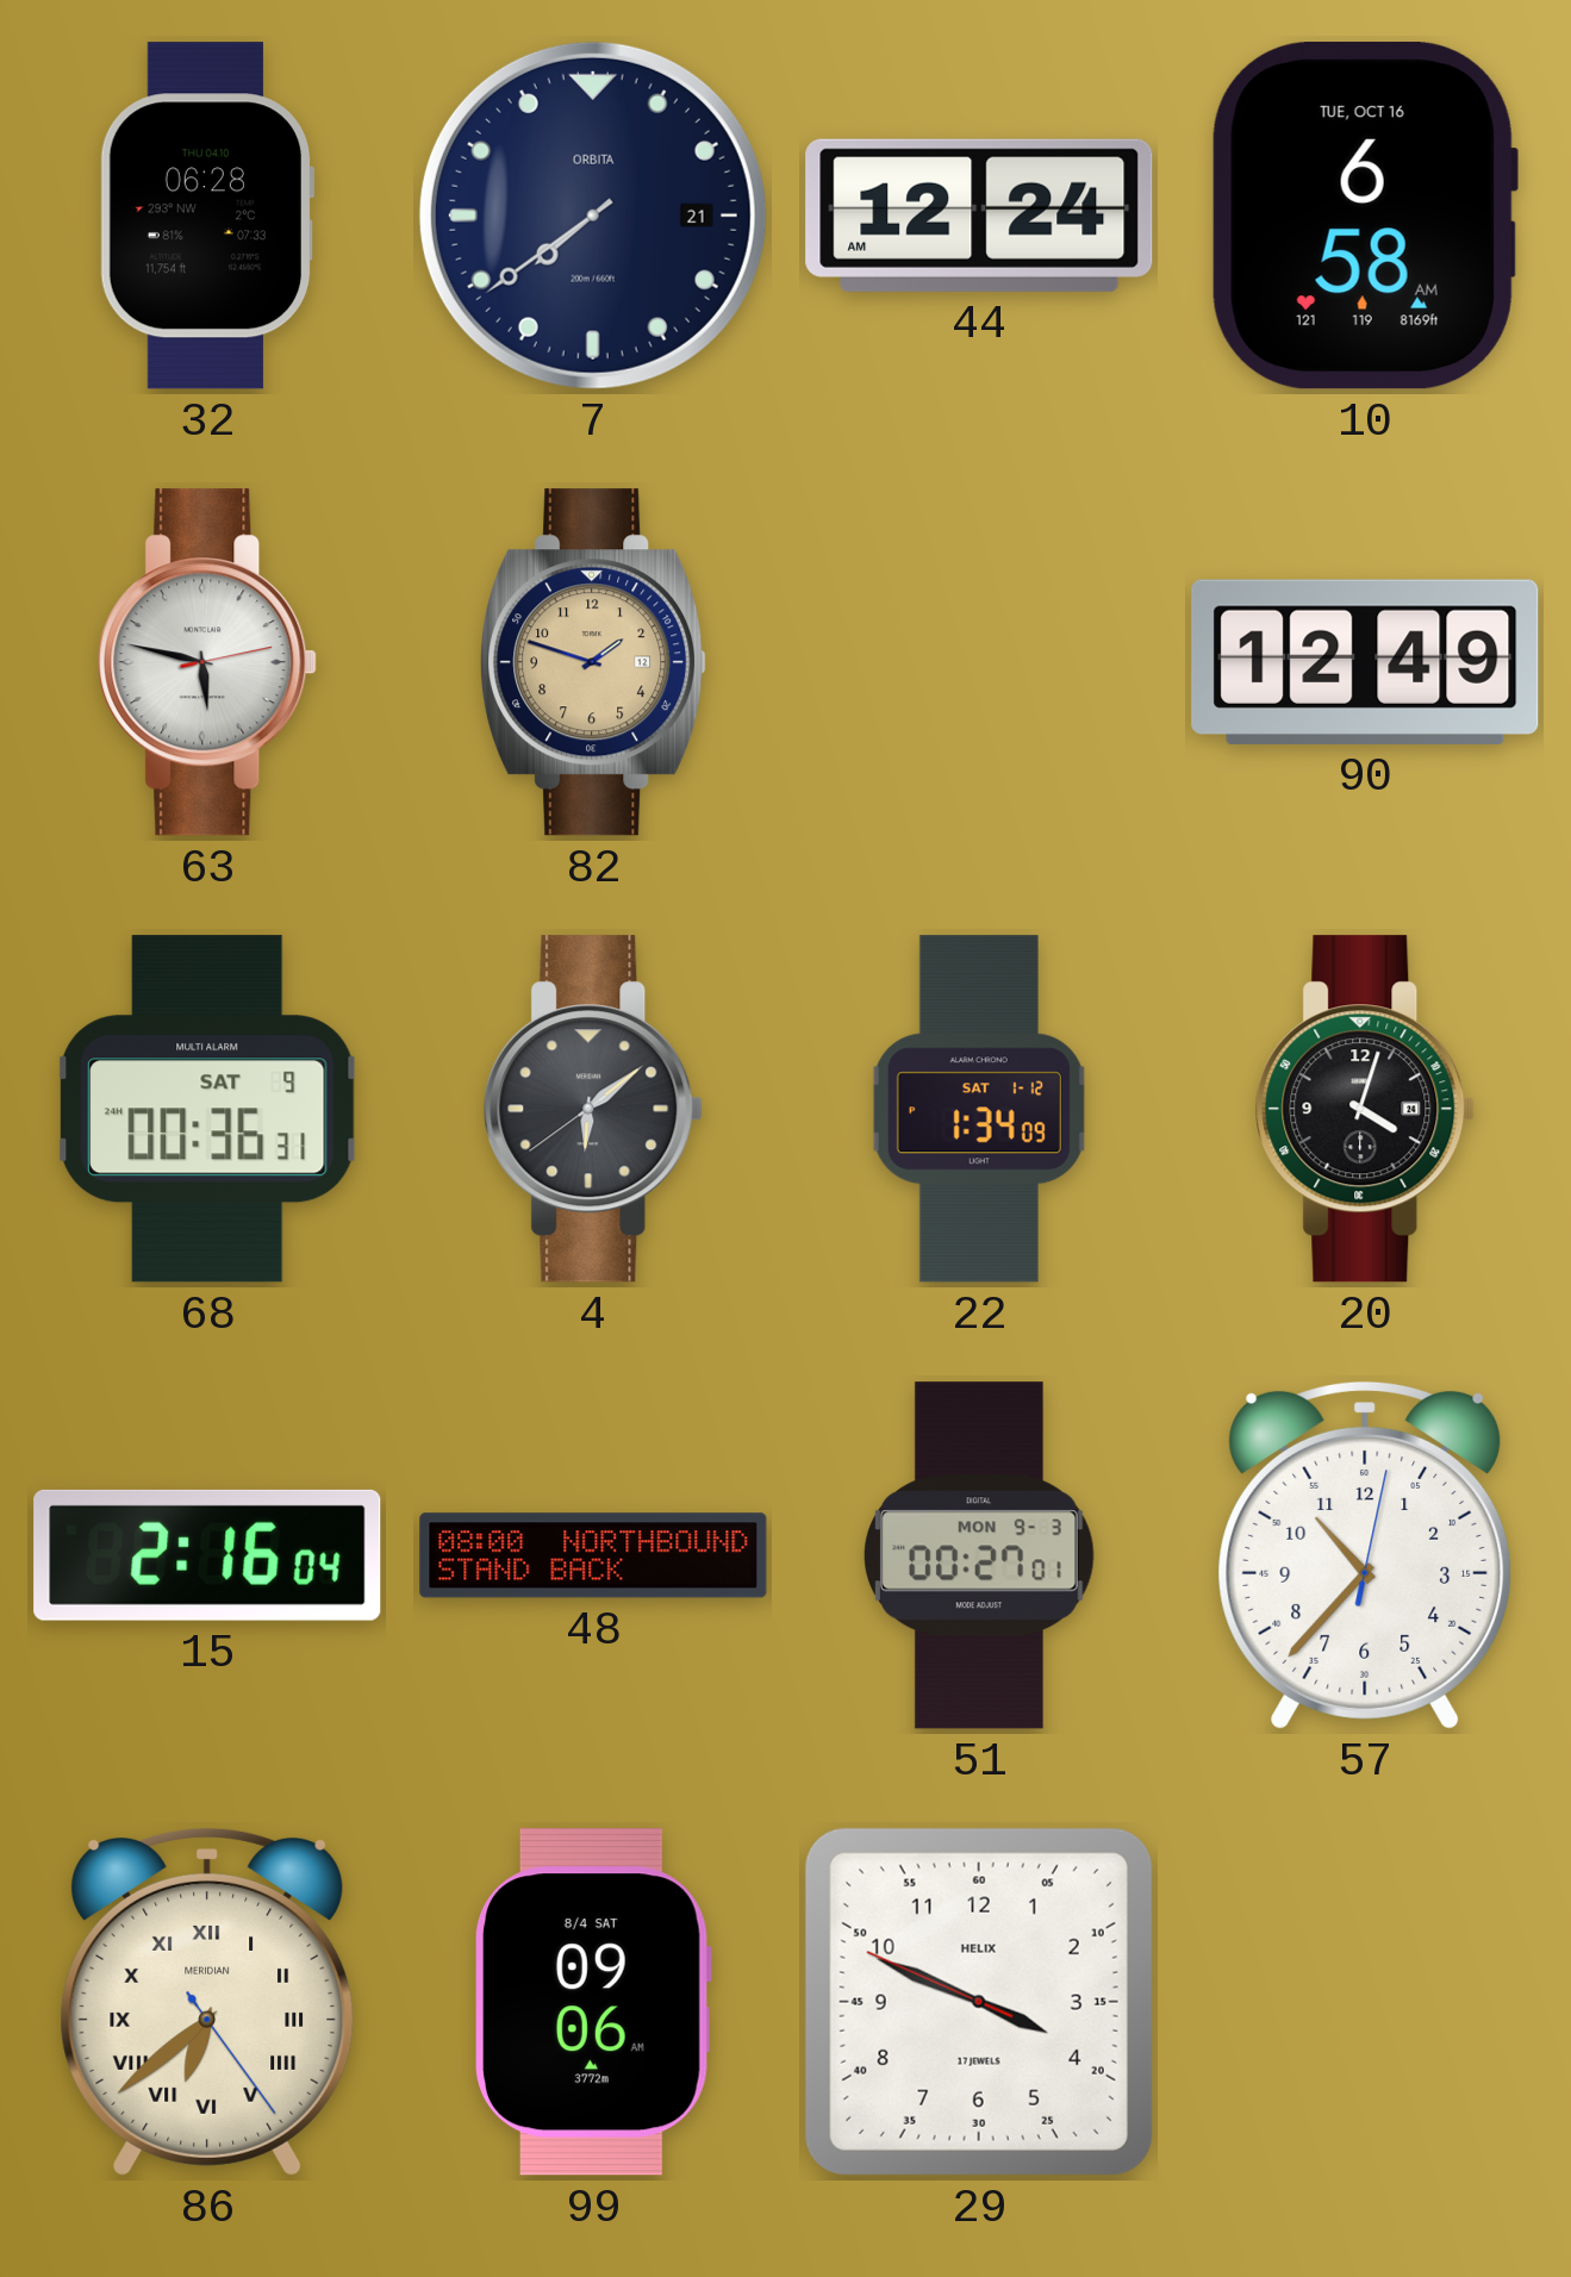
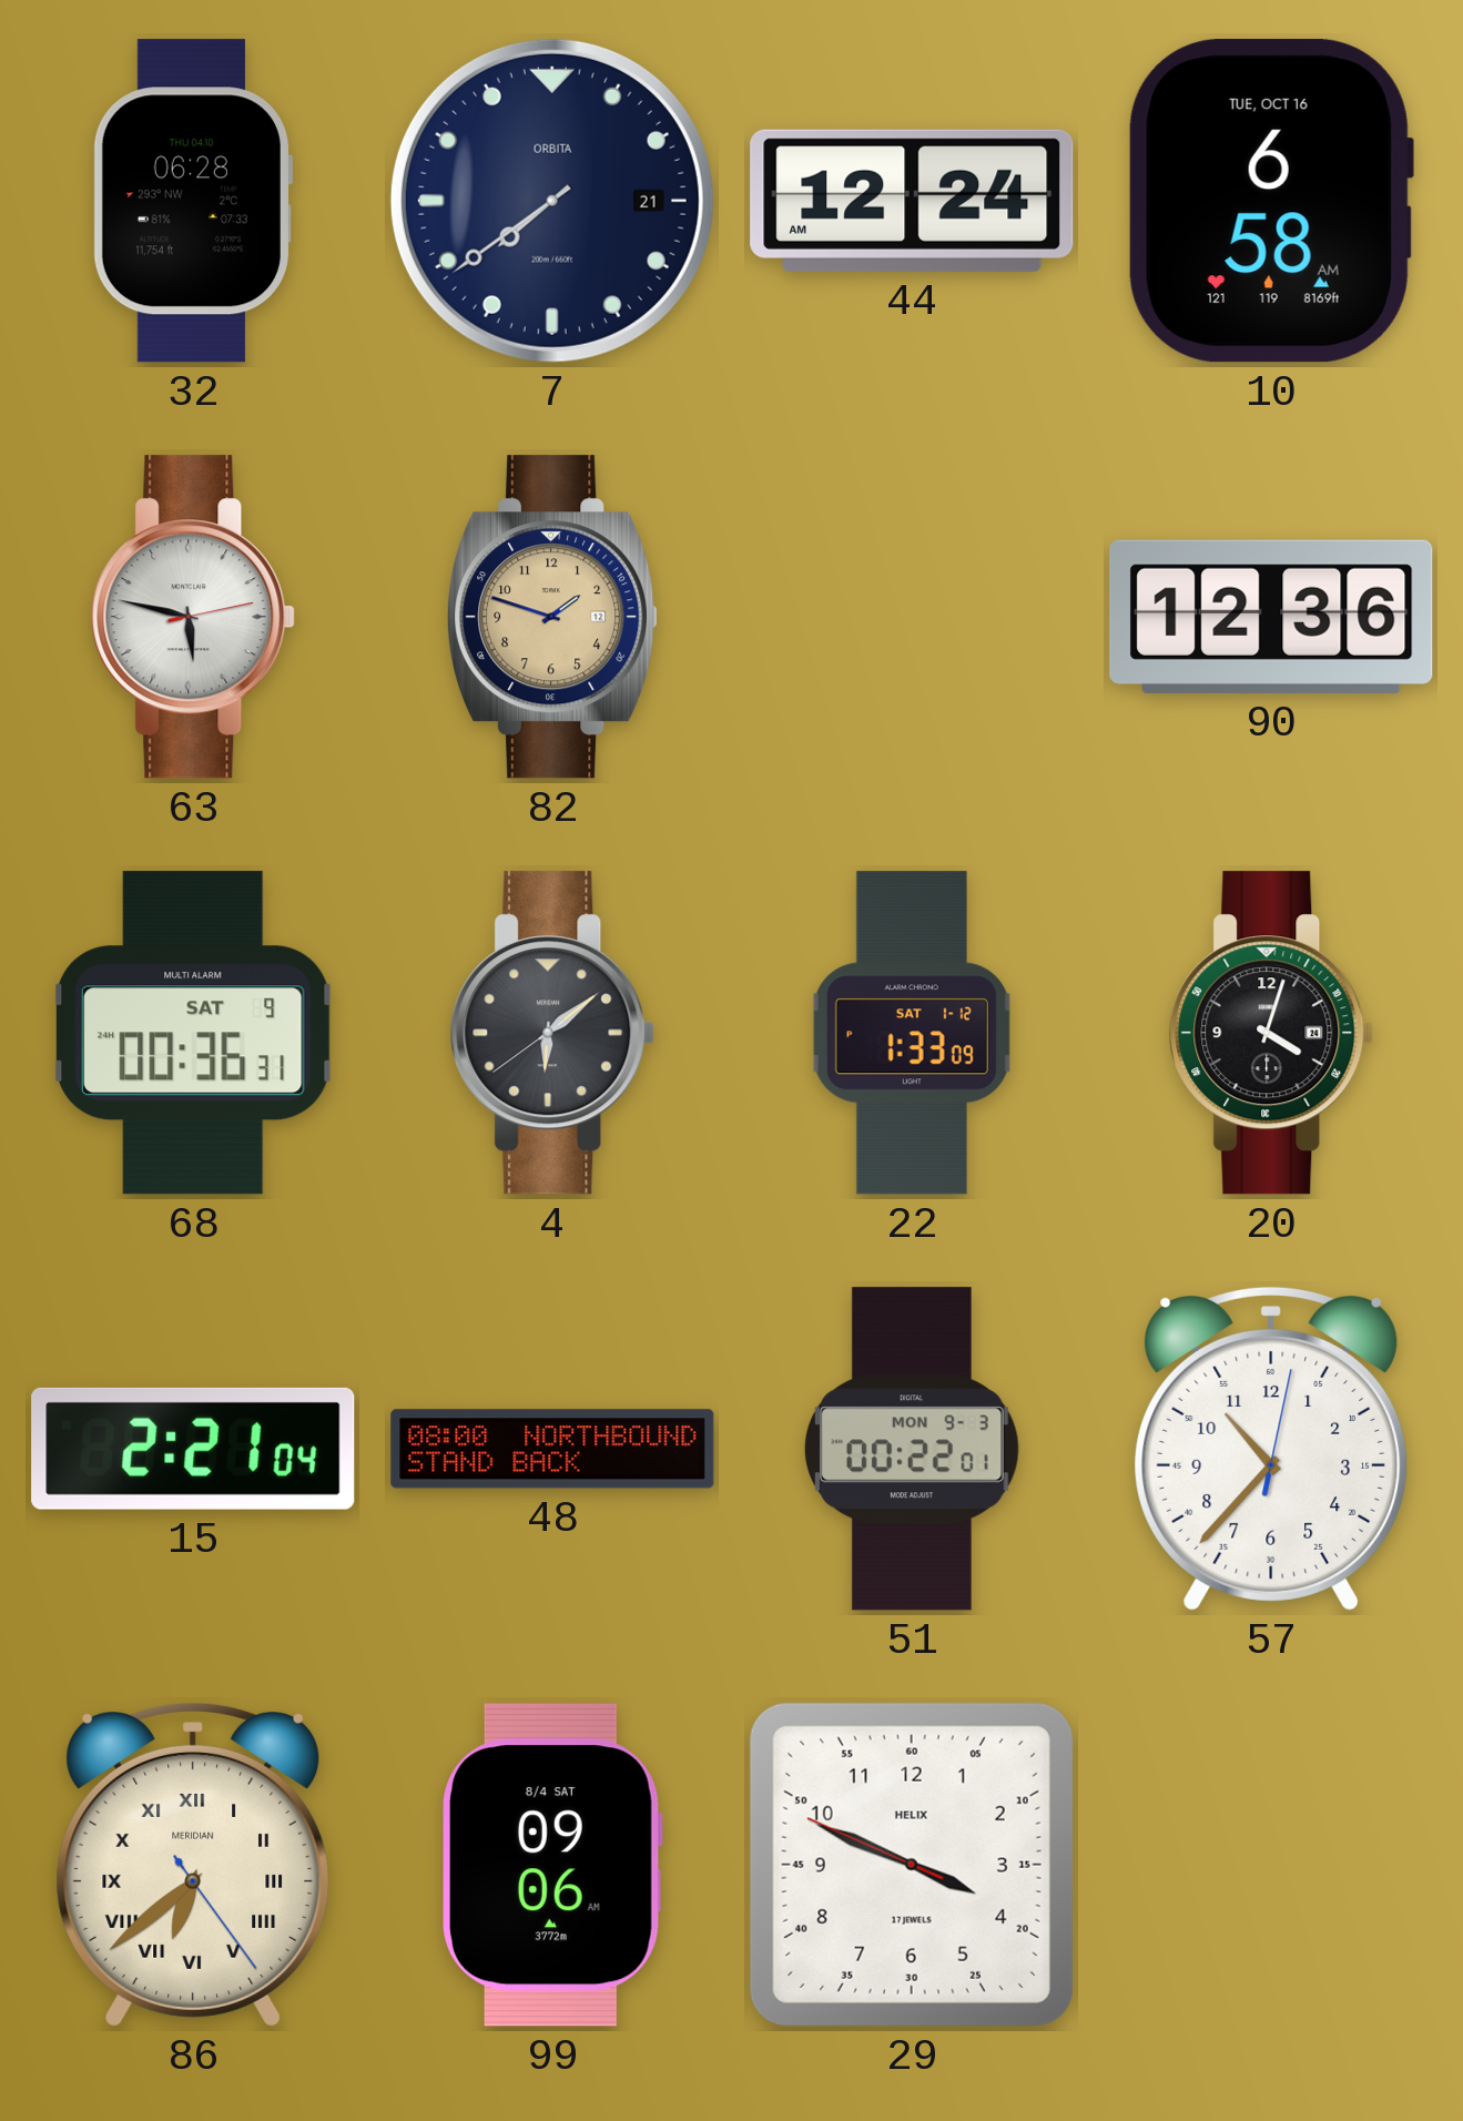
90: 12:49 -> 12:36
22: 1:34 -> 1:33
15: 2:16 -> 2:21
51: 00:27 -> 00:22
